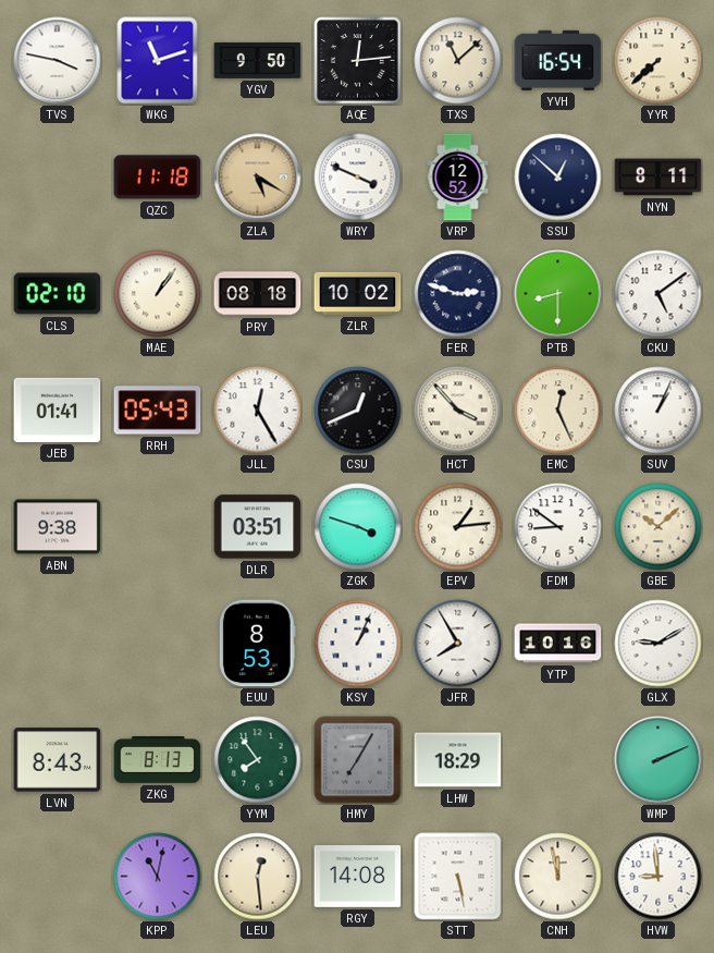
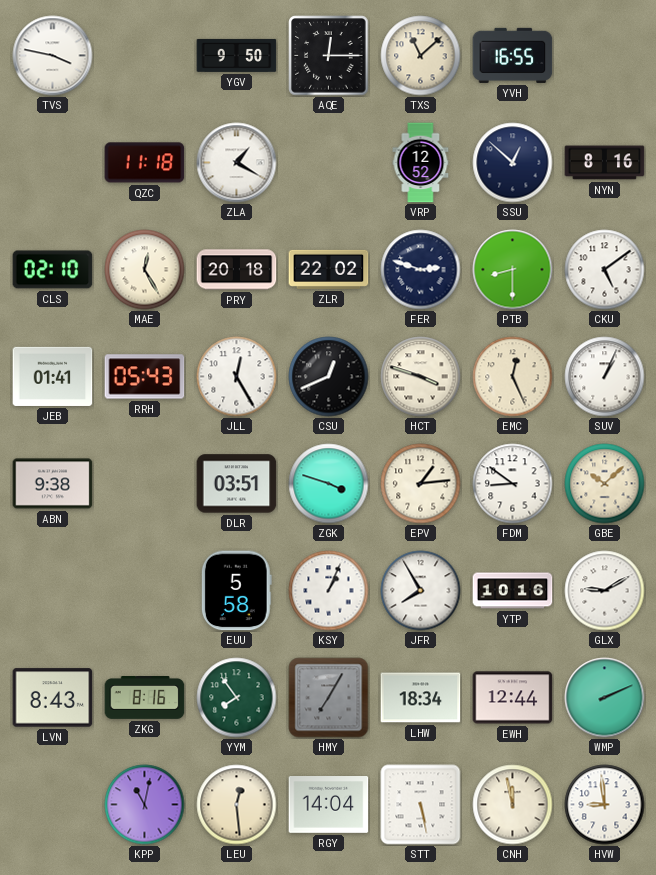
WKG: 11:12 -> none
AQE: 12:14 -> 12:15
YVH: 16:54 -> 16:55
YYR: 7:38 -> none
ZLA: 5:20 -> 1:20
ZLA dial: champagne -> white
WRY: 3:49 -> none
NYN: 8:11 -> 8:16
MAE: 1:06 -> 12:25
PRY: 08:18 -> 20:18
ZLR: 10:02 -> 22:02
HCT: 3:53 -> 3:48
EUU: 8:53 -> 5:58
ZKG: 8:13 -> 8:16
LHW: 18:29 -> 18:34
EWH: none -> 12:44
RGY: 14:08 -> 14:04
